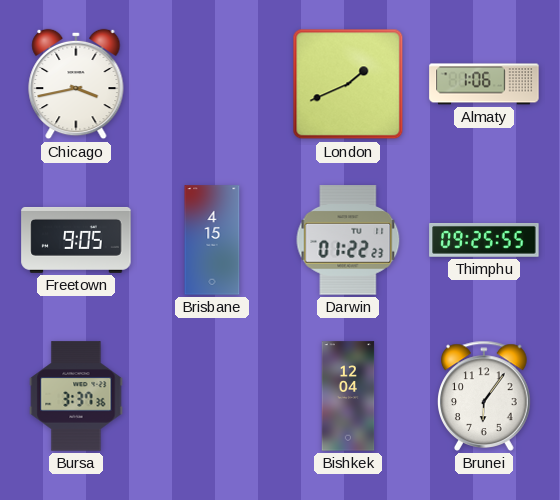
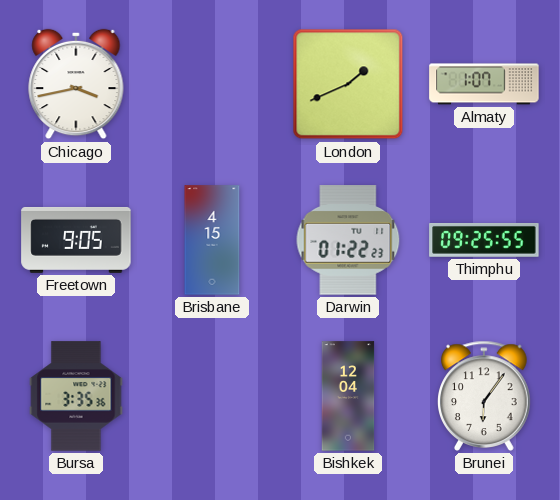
Almaty: 1:06 -> 1:07
Bursa: 3:37 -> 3:35
